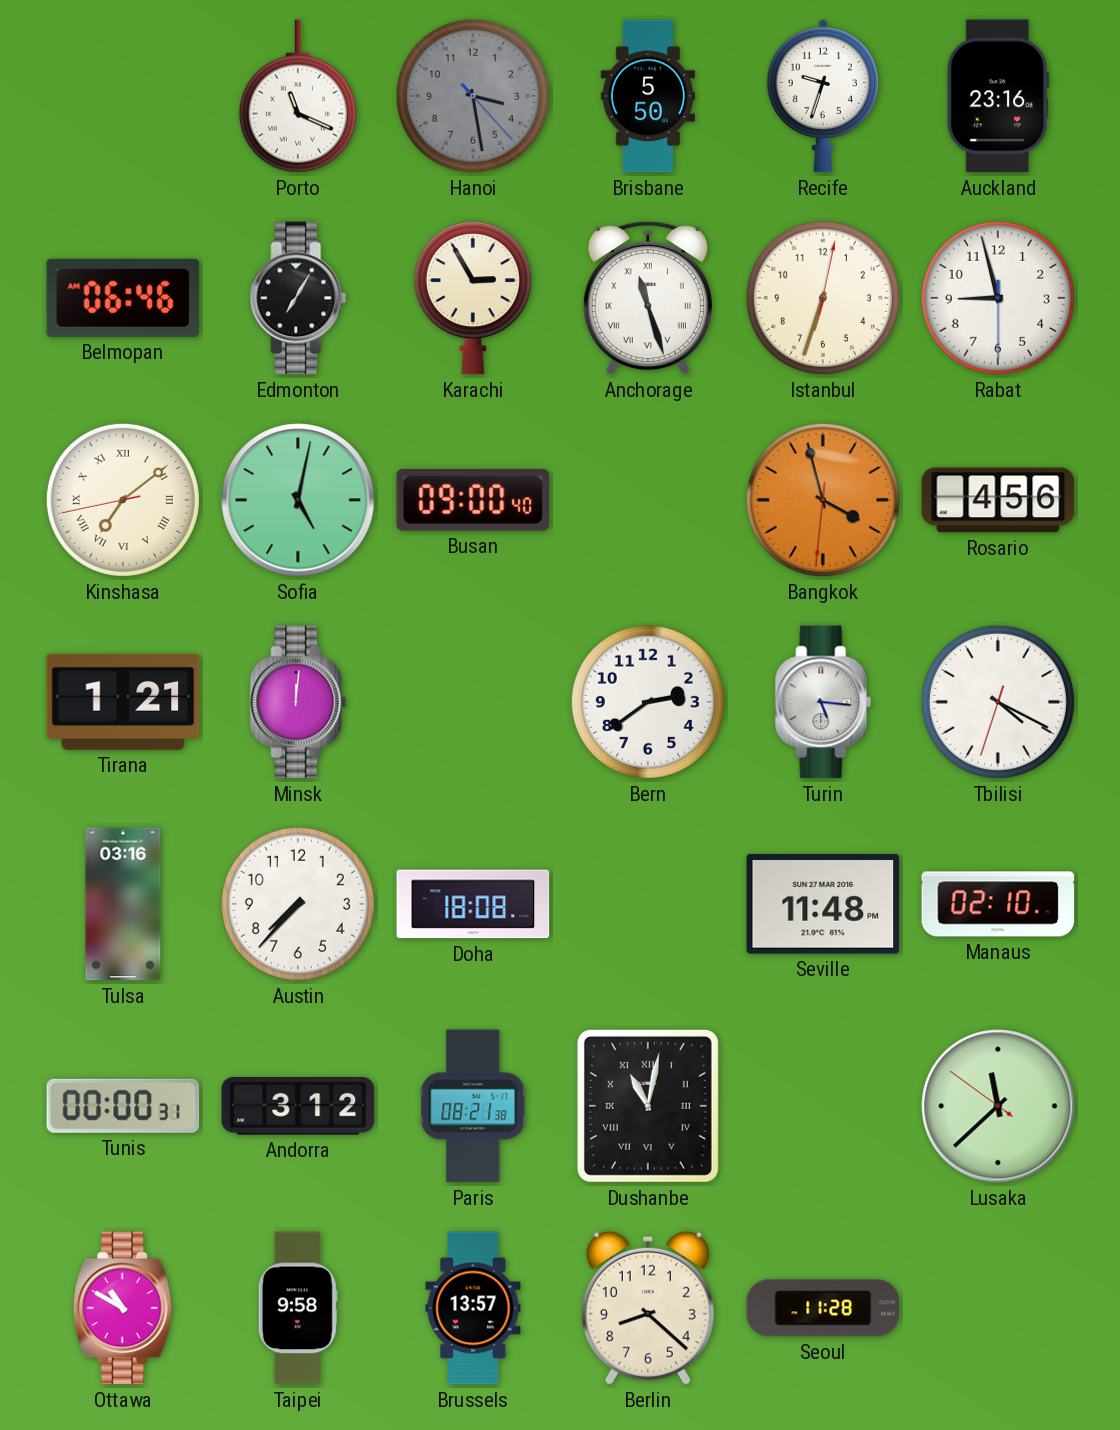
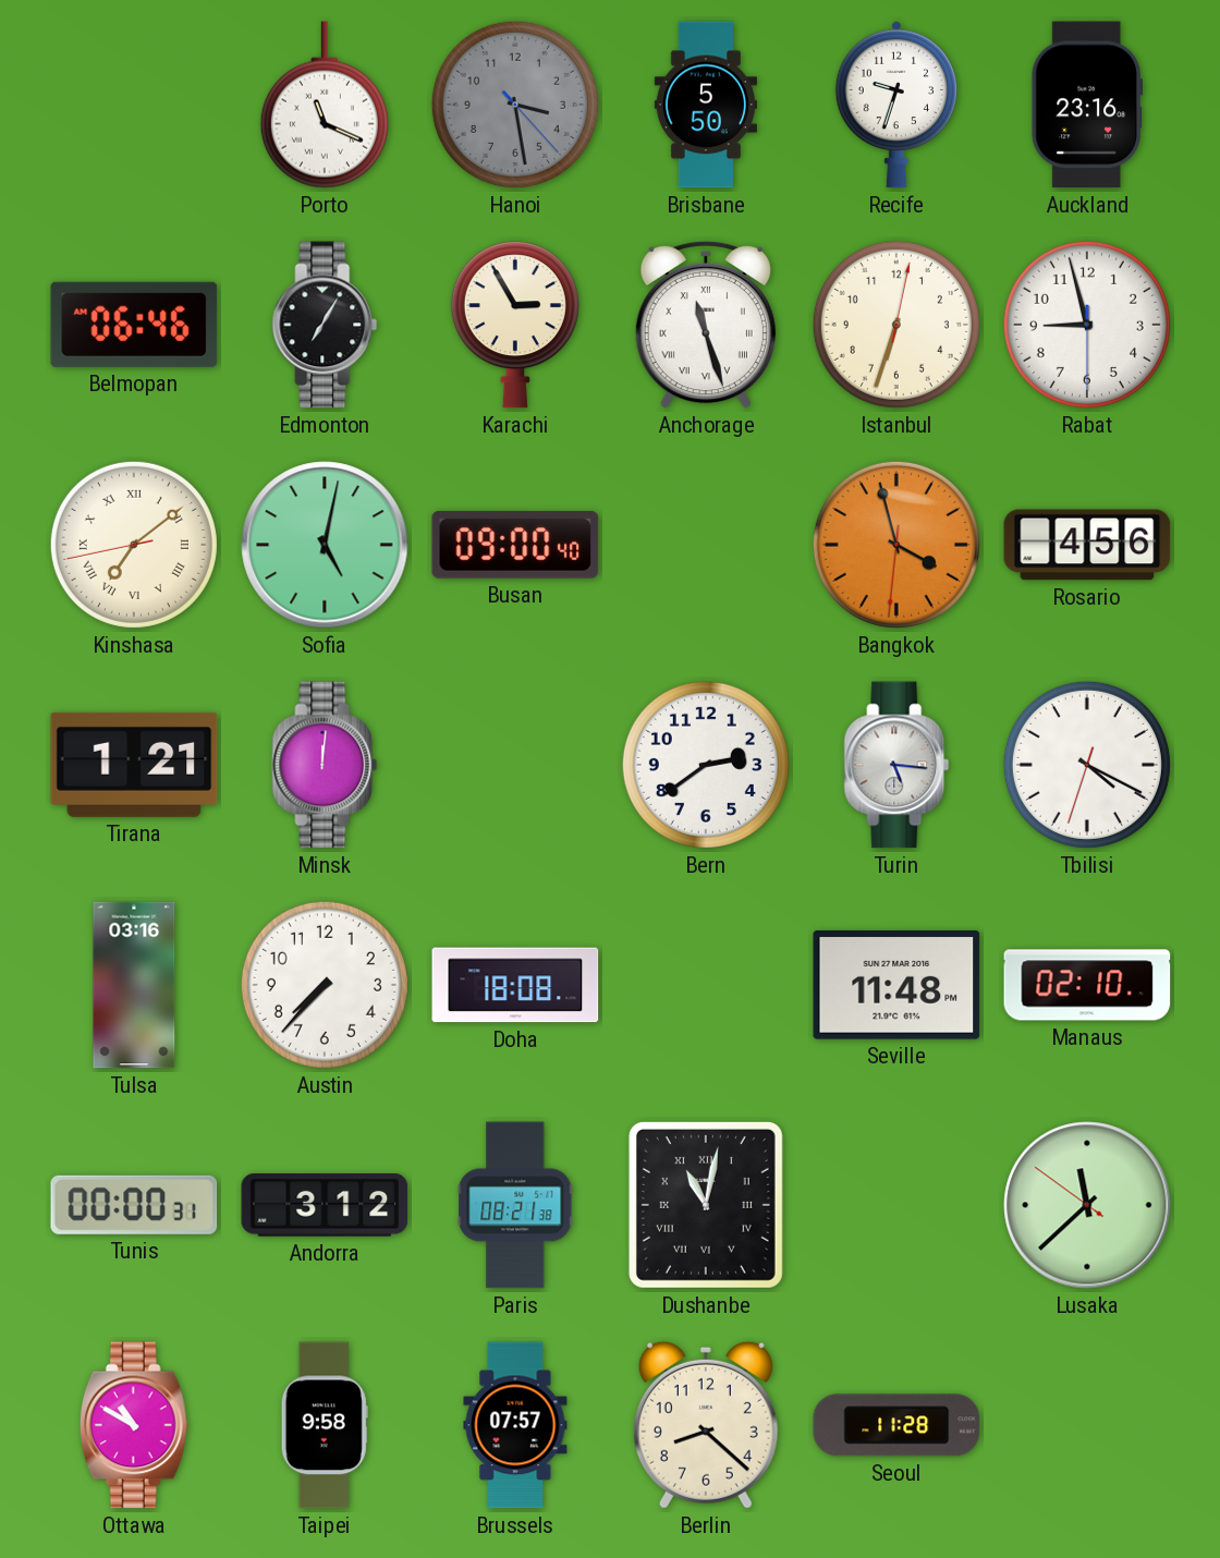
Brussels: 13:57 -> 07:57
